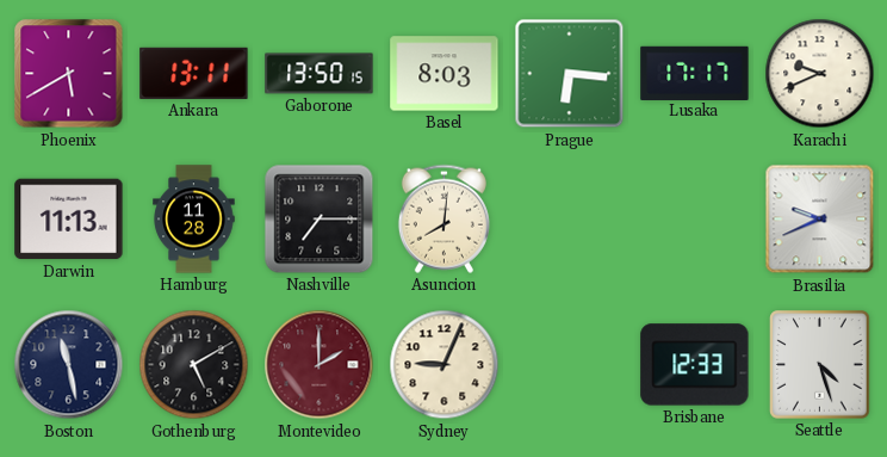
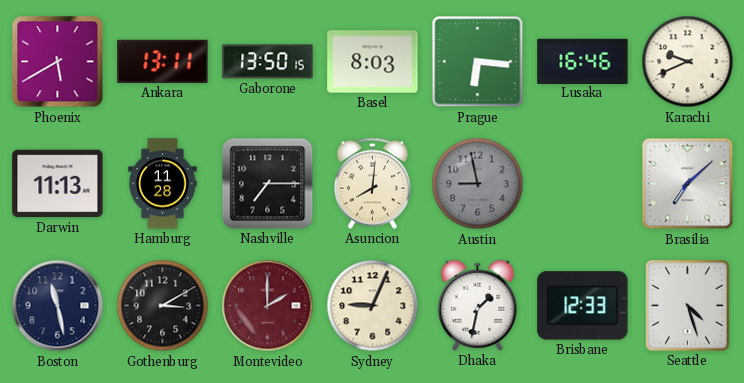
Lusaka: 17:17 -> 16:46
Austin: none -> 8:58
Brasilia: 9:41 -> 7:08
Gothenburg: 5:10 -> 3:10
Dhaka: none -> 1:32
